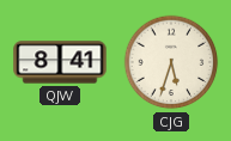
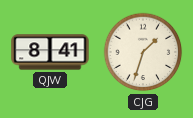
CJG: 5:33 -> 1:33
